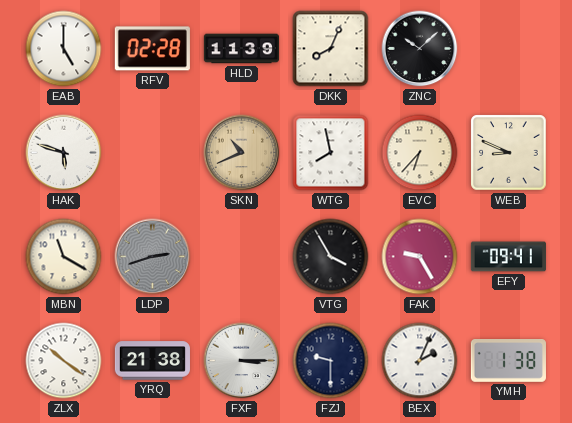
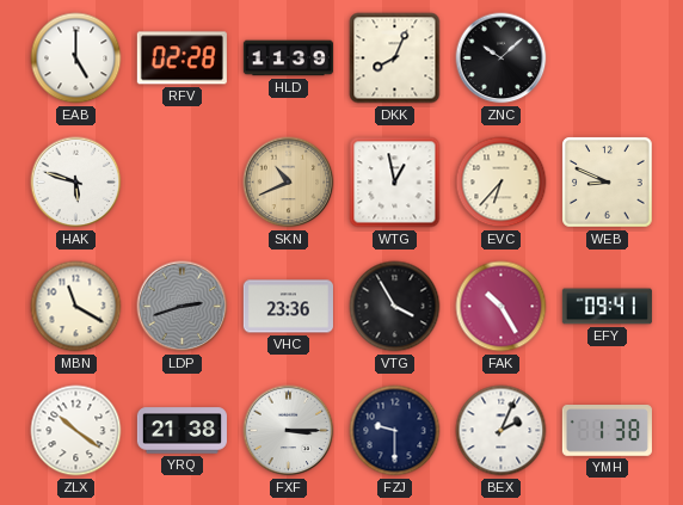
WTG: 7:58 -> 12:58
VHC: none -> 23:36
FAK: 9:25 -> 10:25
